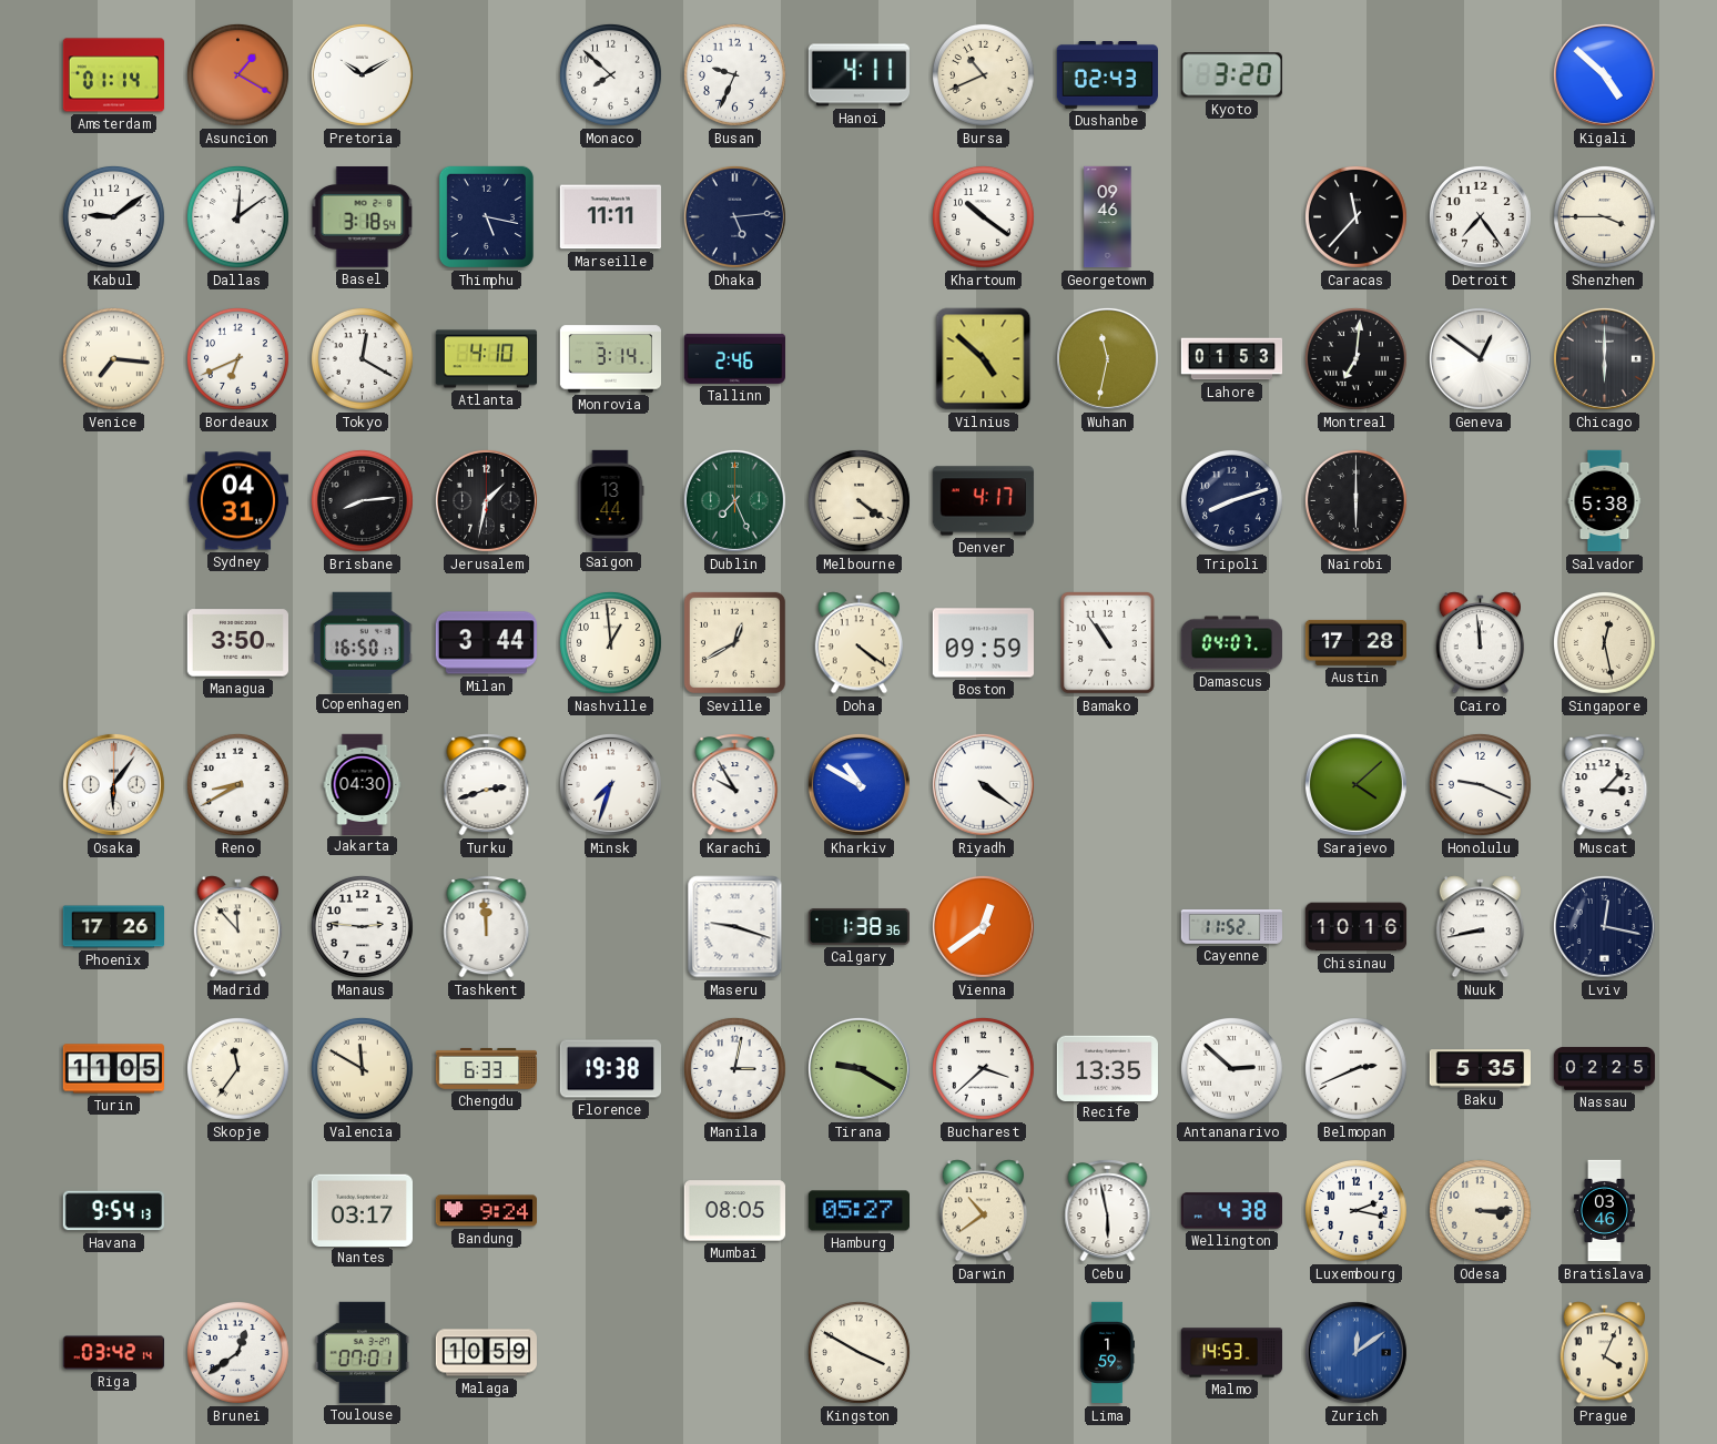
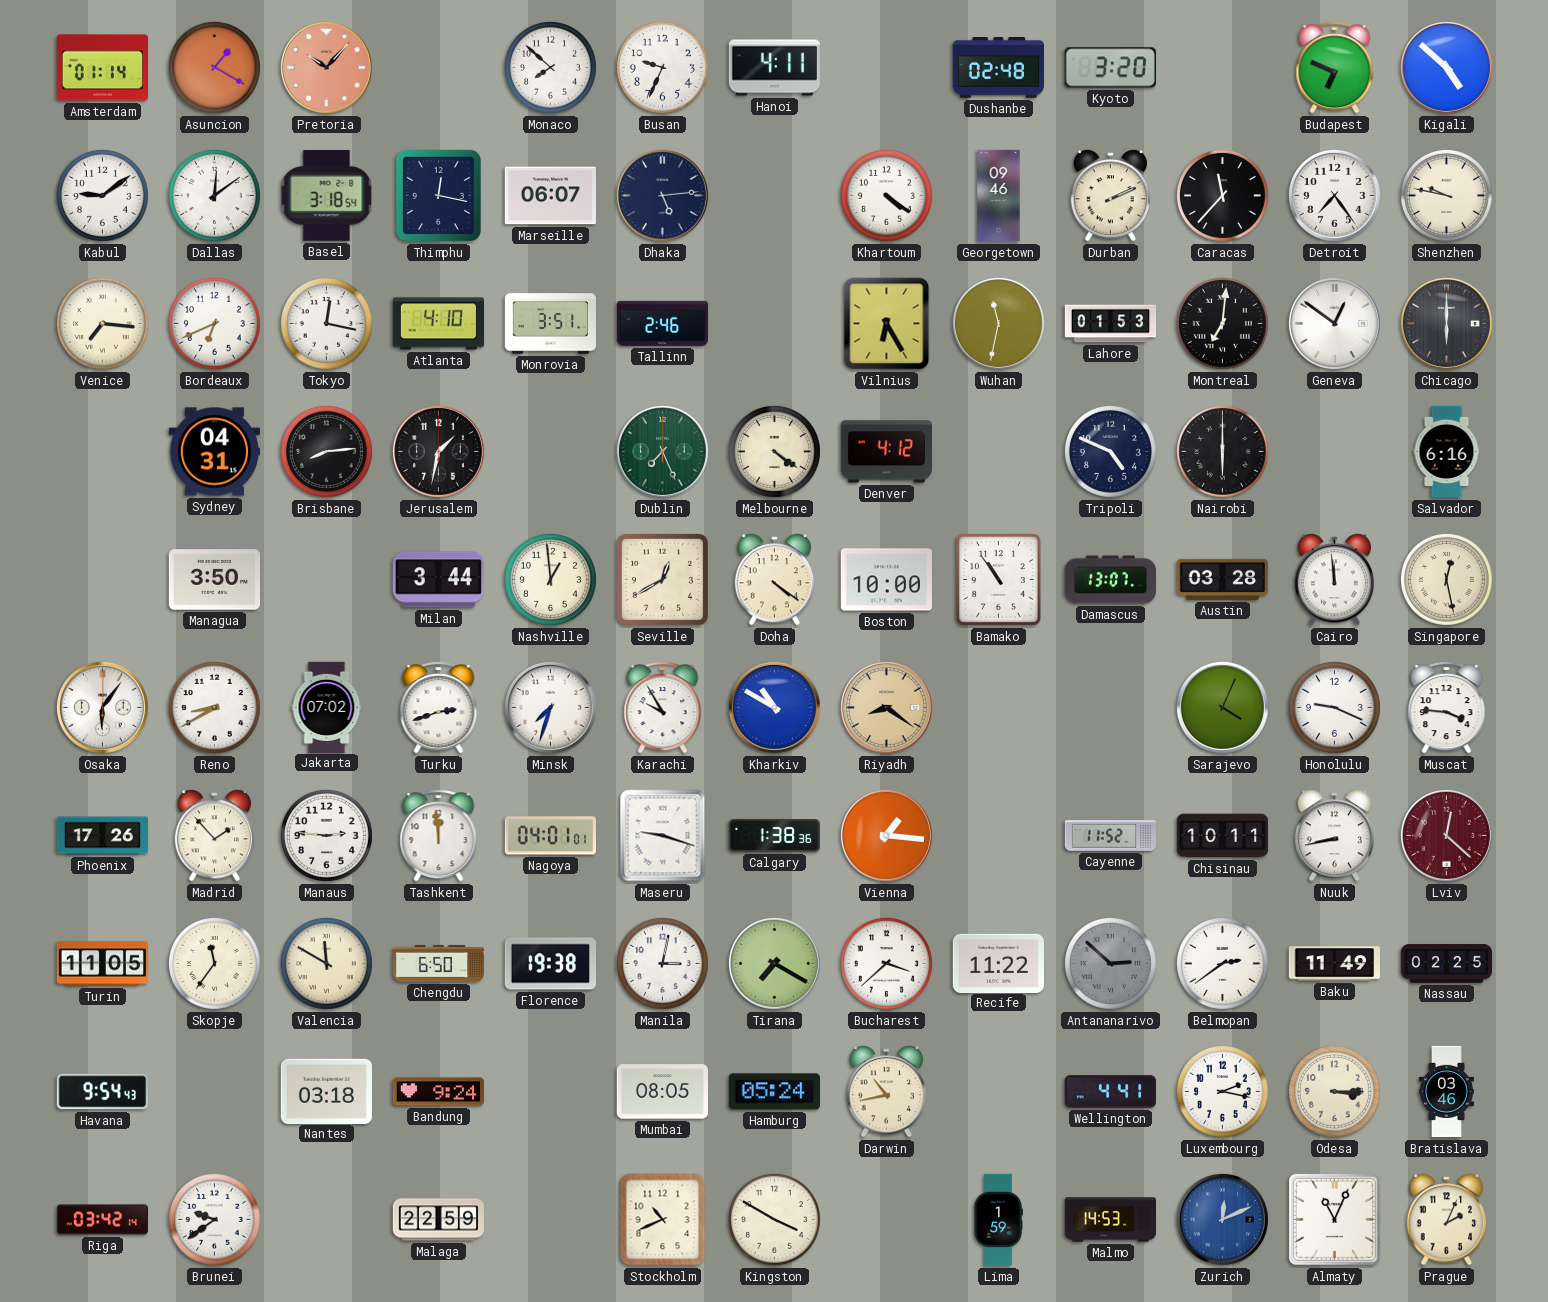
Pretoria: 10:10 -> 10:07
Pretoria dial: white -> salmon
Bursa: 10:41 -> none
Dushanbe: 02:43 -> 02:48
Budapest: none -> 6:49
Thimphu: 5:17 -> 12:17
Marseille: 11:11 -> 06:07
Khartoum: 10:21 -> 4:21
Durban: none -> 2:11
Shenzhen: 3:45 -> 9:47
Tokyo: 12:20 -> 12:17
Monrovia: 3:14 -> 3:51
Vilnius: 4:52 -> 6:25
Saigon: 13:44 -> none
Denver: 4:17 -> 4:12
Tripoli: 8:12 -> 4:49
Salvador: 5:38 -> 6:16
Copenhagen: 16:50 -> none
Boston: 09:59 -> 10:00
Damascus: 04:07 -> 13:07
Austin: 17:28 -> 03:28
Jakarta: 04:30 -> 07:02
Riyadh: 4:21 -> 8:21
Riyadh dial: white -> champagne
Sarajevo: 4:08 -> 4:04
Muscat: 3:07 -> 3:46
Madrid: 11:53 -> 1:53
Nagoya: none -> 04:01
Vienna: 12:39 -> 1:16
Chisinau: 10:16 -> 10:11
Lviv: 12:17 -> 12:22
Lviv dial: navy -> burgundy
Chengdu: 6:33 -> 6:50
Tirana: 9:20 -> 7:20
Recife: 13:35 -> 11:22
Antananarivo dial: white -> grey
Belmopan: 2:41 -> 2:39
Baku: 5:35 -> 11:49
Havana: 9:54:13 -> 9:54:43
Nantes: 03:17 -> 03:18
Hamburg: 05:27 -> 05:24
Darwin: 10:39 -> 10:43
Cebu: 5:58 -> none
Wellington: 4:38 -> 4:41
Brunei: 12:39 -> 9:39
Toulouse: 07:01 -> none
Malaga: 10:59 -> 22:59
Stockholm: none -> 10:41
Zurich: 12:09 -> 12:11
Almaty: none -> 11:04
Prague: 4:04 -> 2:04
